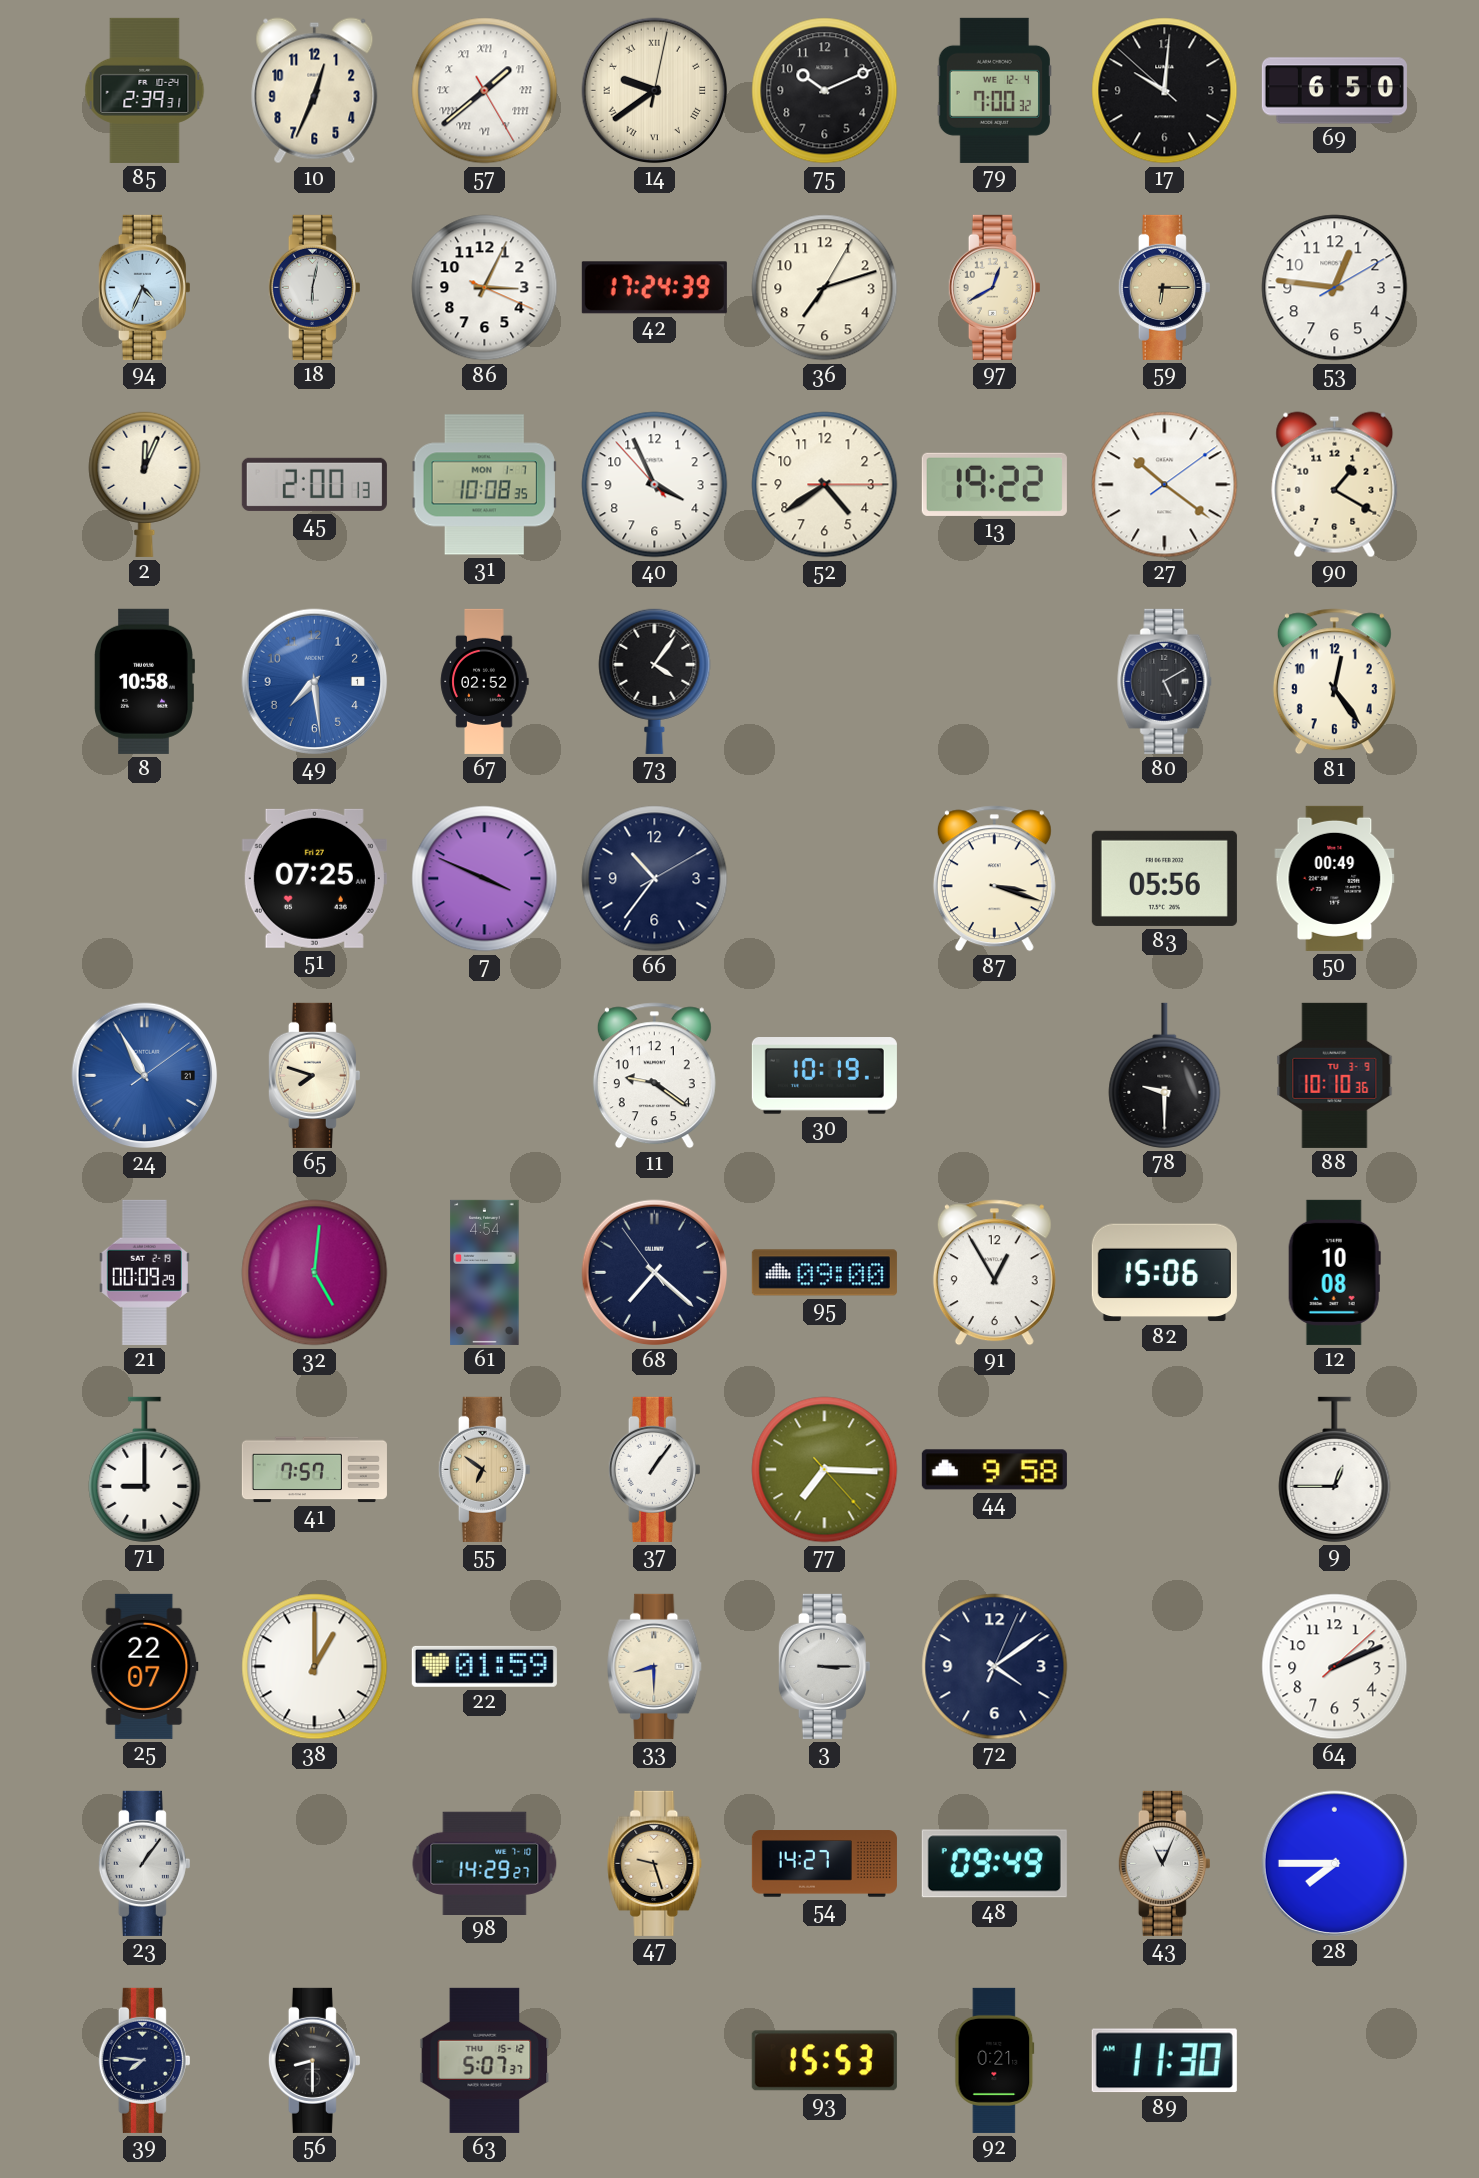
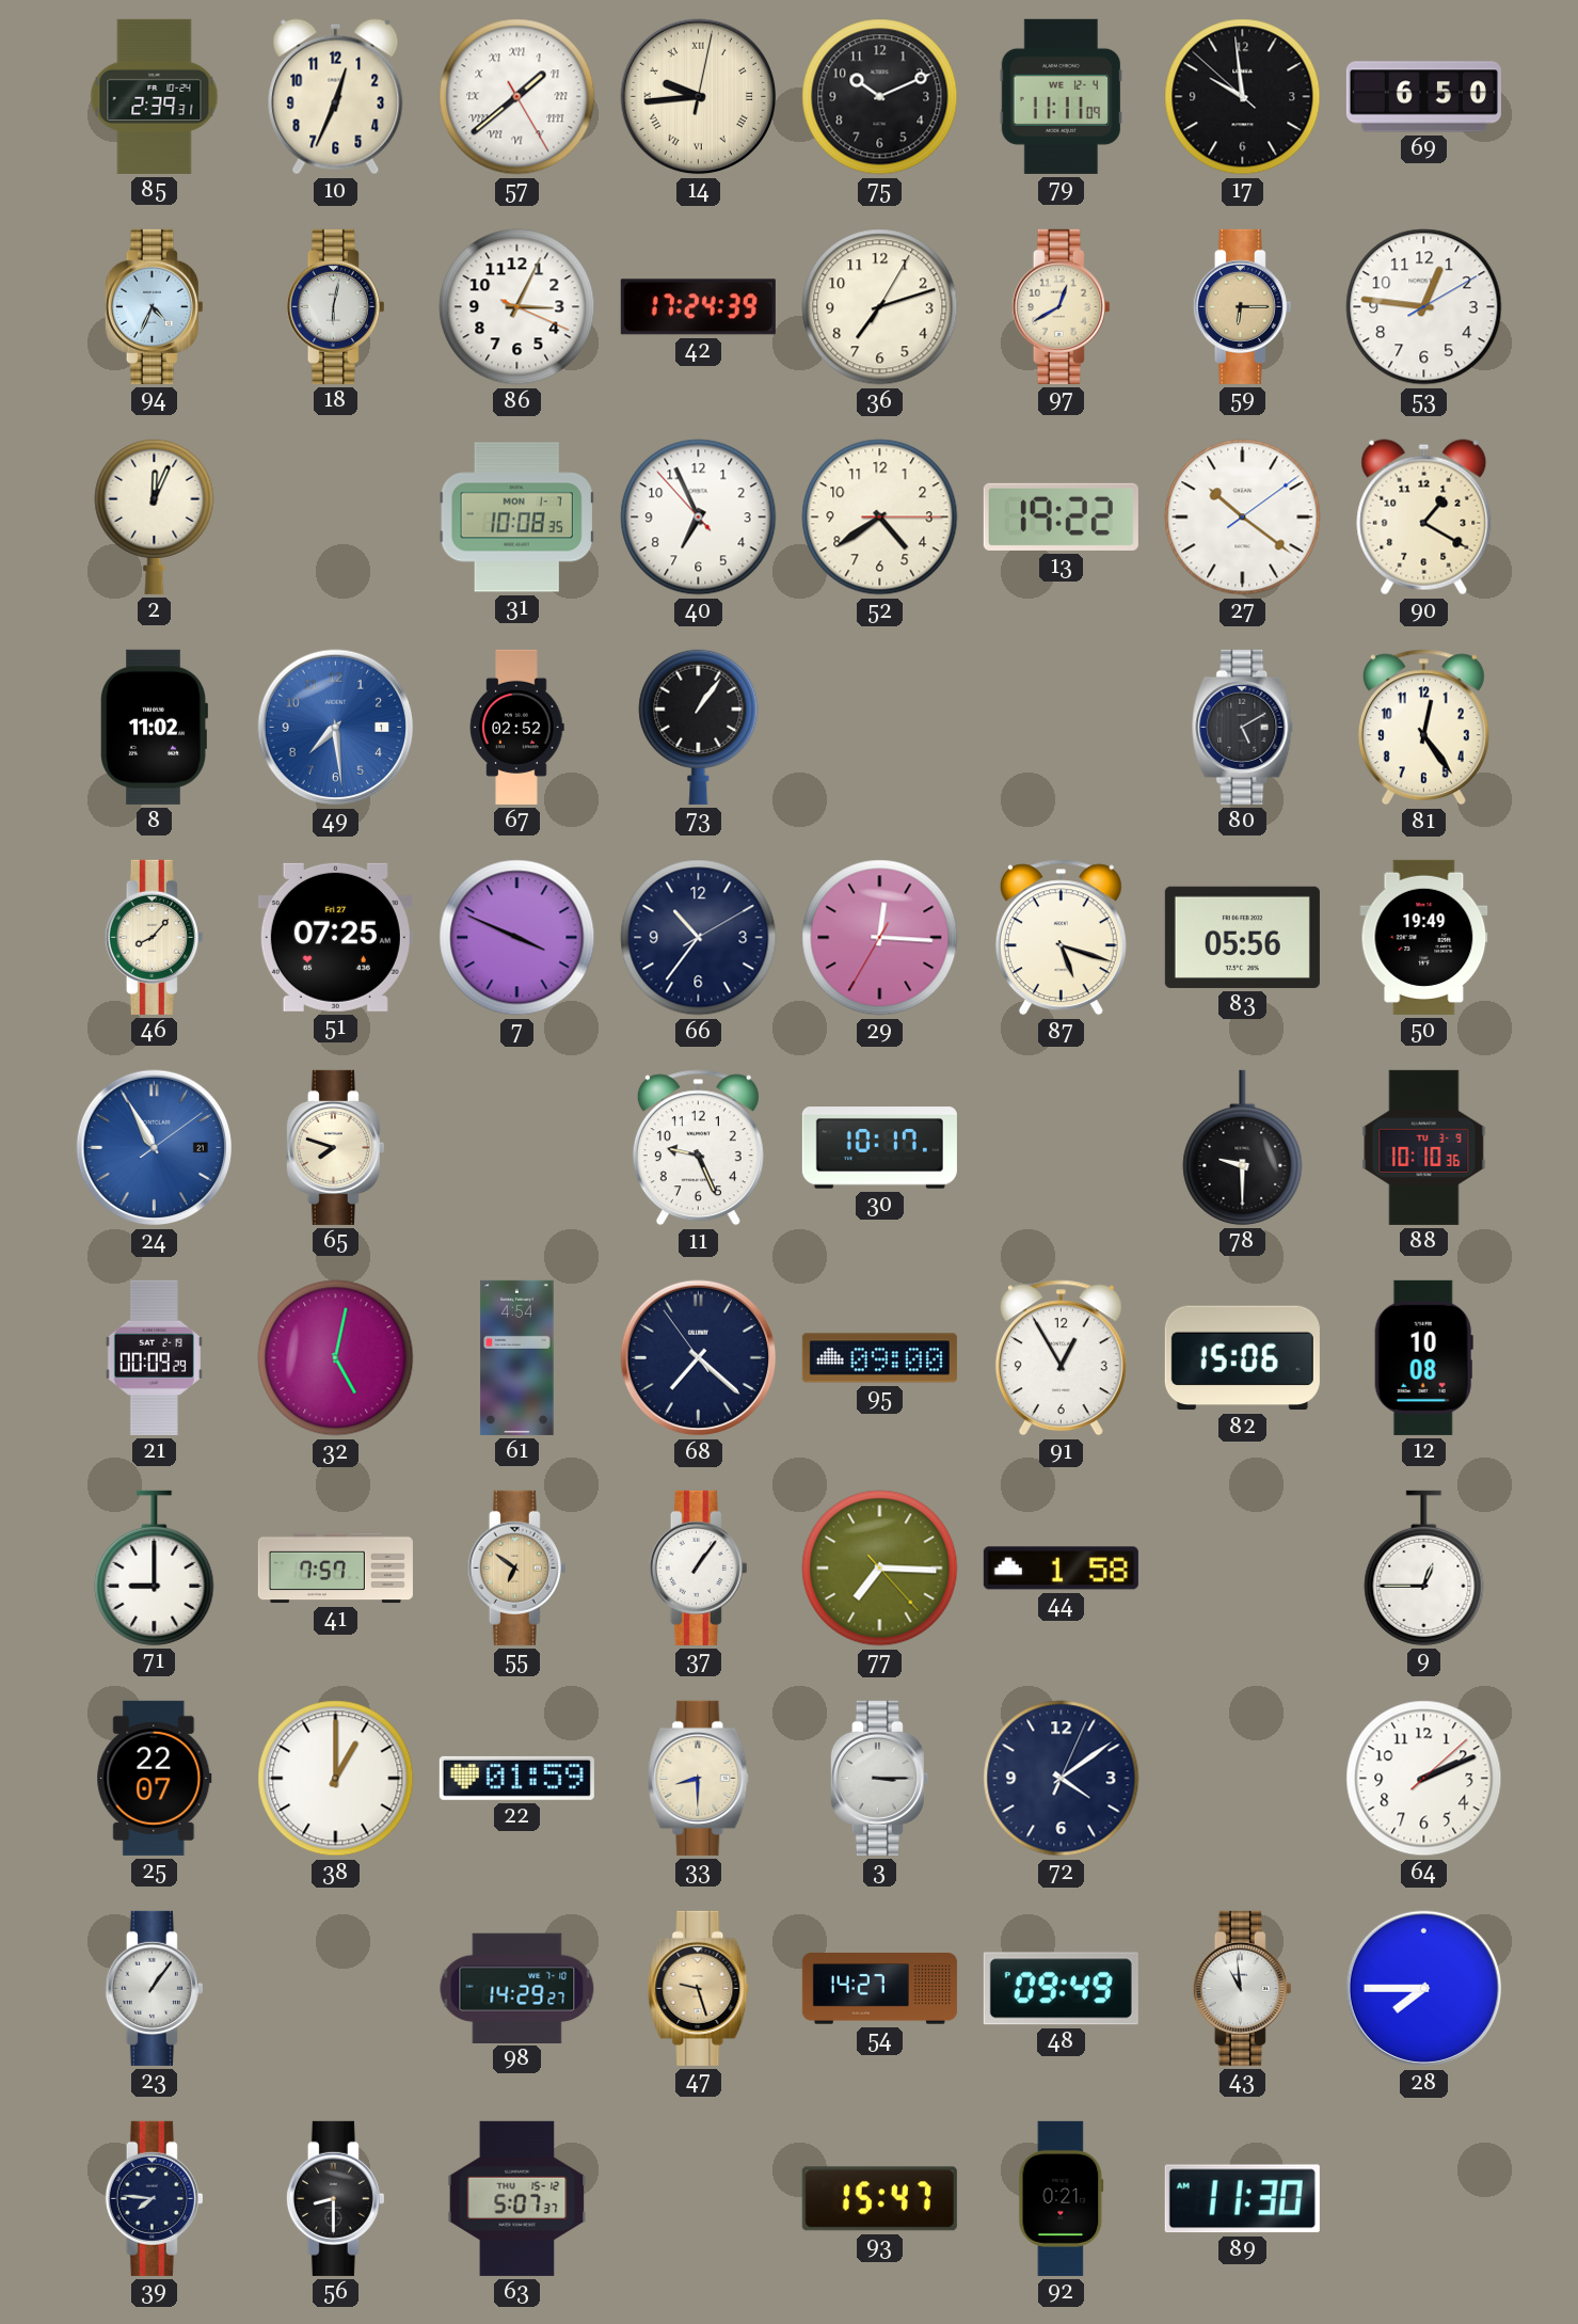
14: 9:39 -> 9:44
79: 7:00 -> 11:11
17: 10:00 -> 9:58
45: 2:00 -> none
40: 3:55 -> 6:55
8: 10:58 -> 11:02
73: 4:06 -> 1:06
46: none -> 8:07
29: none -> 12:15
87: 3:18 -> 5:18
50: 00:49 -> 19:49
11: 9:21 -> 9:26
30: 10:19 -> 10:17
32: 5:01 -> 5:02
44: 9:58 -> 1:58
43: 11:04 -> 10:59
93: 15:53 -> 15:47
